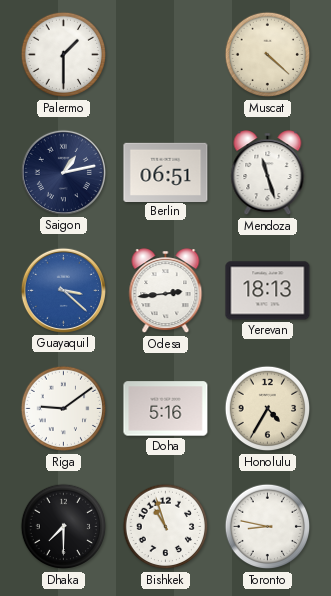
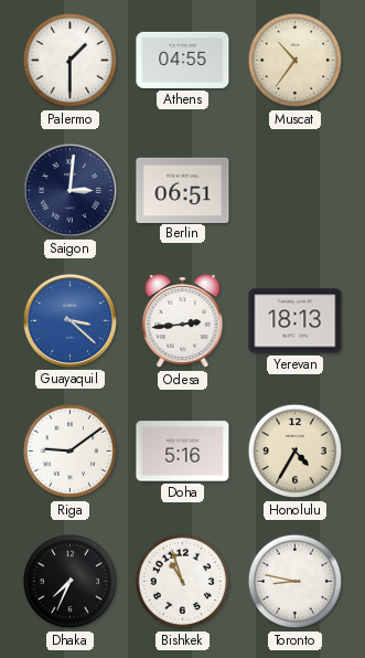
Athens: none -> 04:55
Muscat: 4:22 -> 10:36
Saigon: 1:13 -> 3:01
Mendoza: 11:27 -> none
Dhaka: 7:30 -> 7:34
